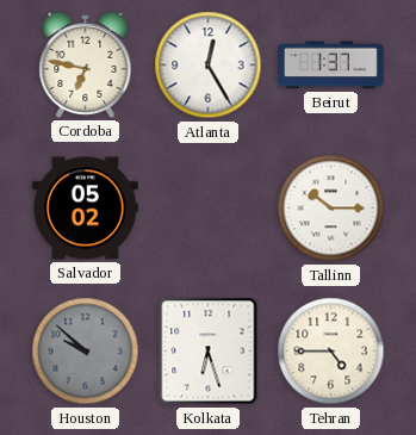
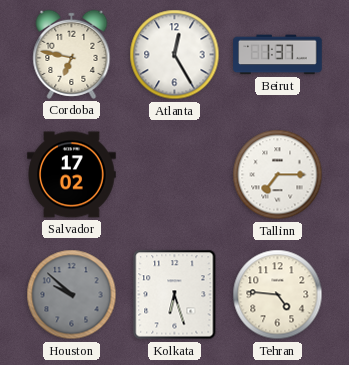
Salvador: 05:02 -> 17:02
Tallinn: 10:15 -> 7:15
Tehran: 4:45 -> 4:46
